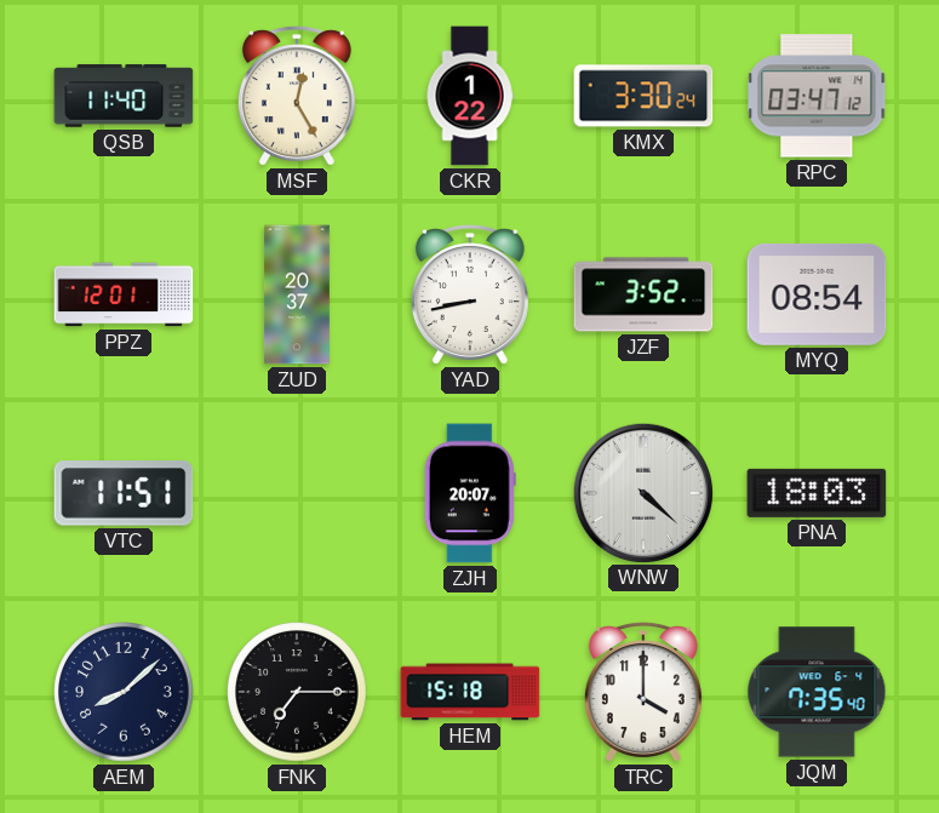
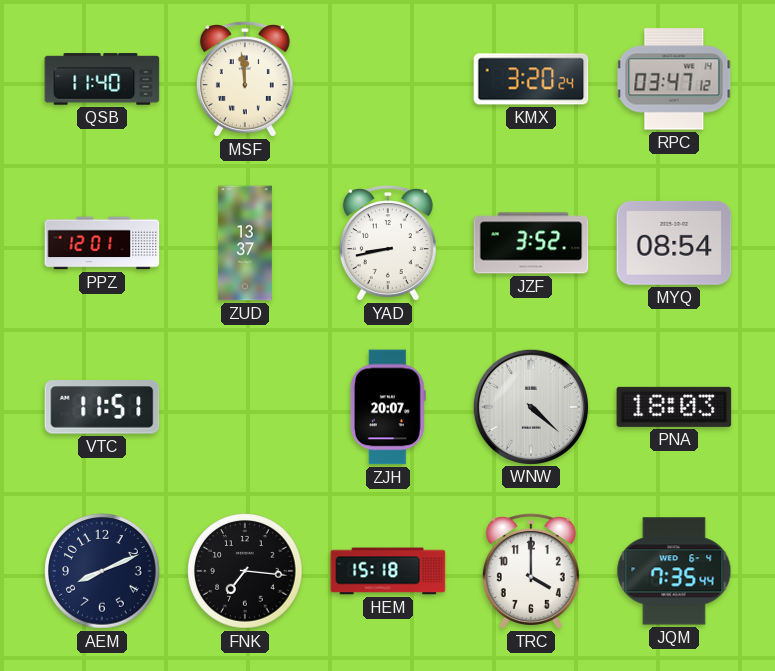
MSF: 12:25 -> 11:59
CKR: 1:22 -> none
KMX: 3:30 -> 3:20
ZUD: 20:37 -> 13:37
AEM: 8:08 -> 8:11
FNK: 7:15 -> 7:16
JQM: 7:35:40 -> 7:35:44
